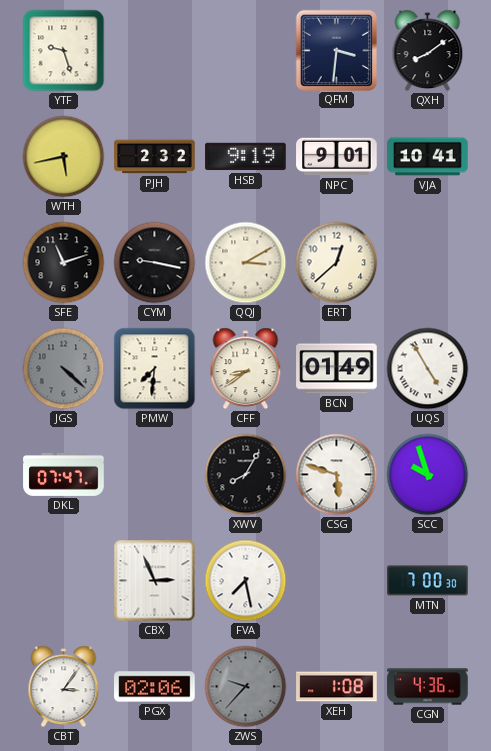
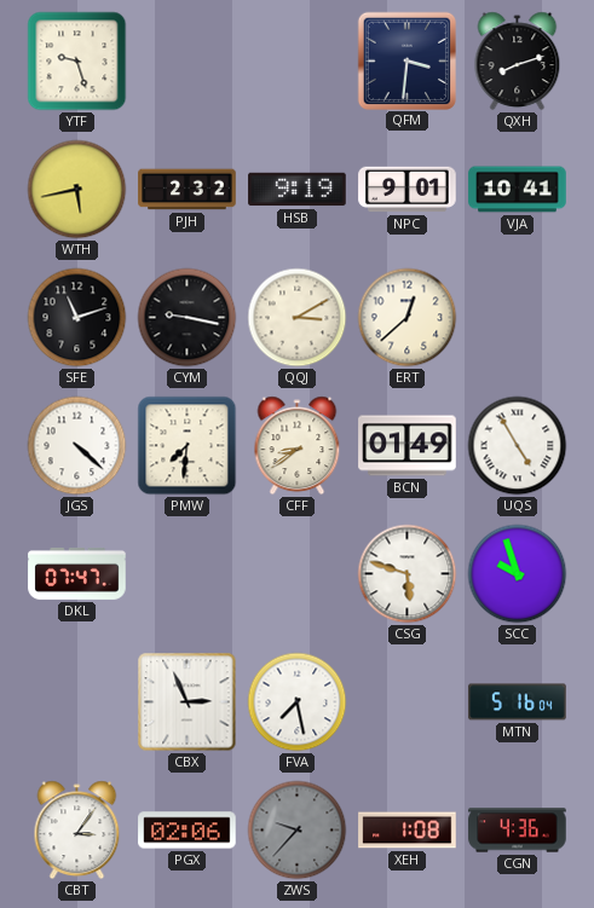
QXH: 8:09 -> 8:12
JGS dial: grey -> white
XWV: 8:05 -> none
MTN: 7:00 -> 5:16
